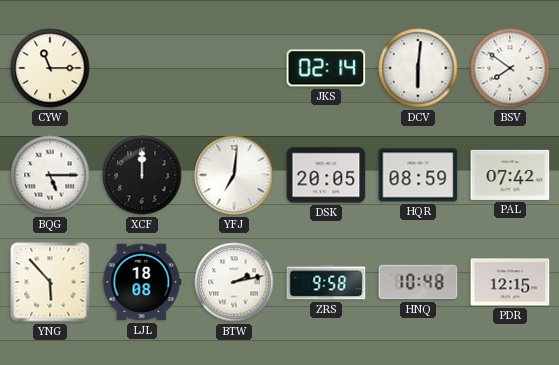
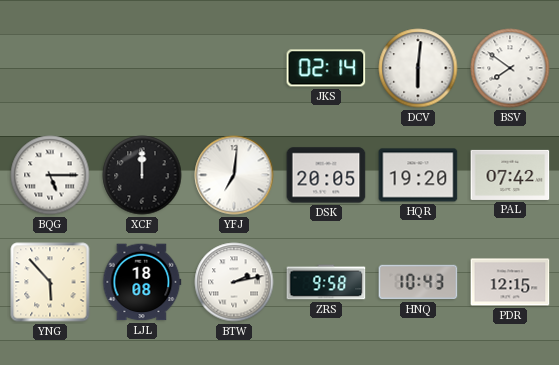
CYW: 11:15 -> none
HQR: 08:59 -> 19:20
HNQ: 10:48 -> 10:43
